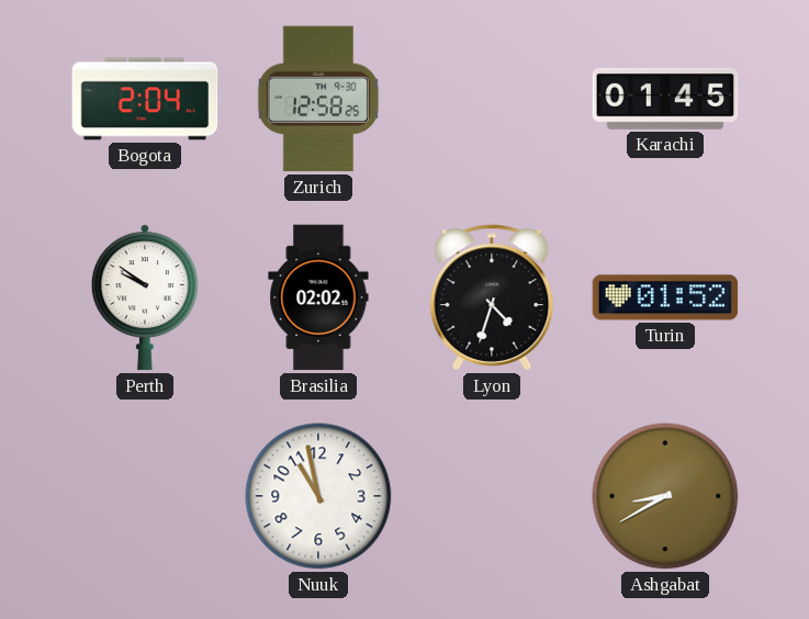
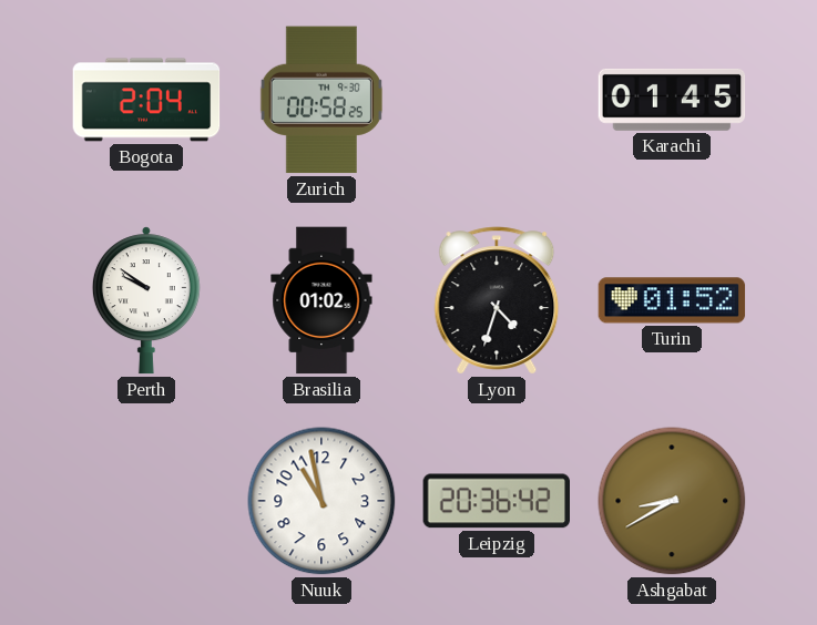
Zurich: 12:58 -> 00:58
Brasilia: 02:02 -> 01:02
Leipzig: none -> 20:36
